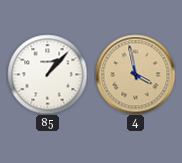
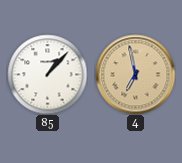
4: 3:58 -> 6:58
